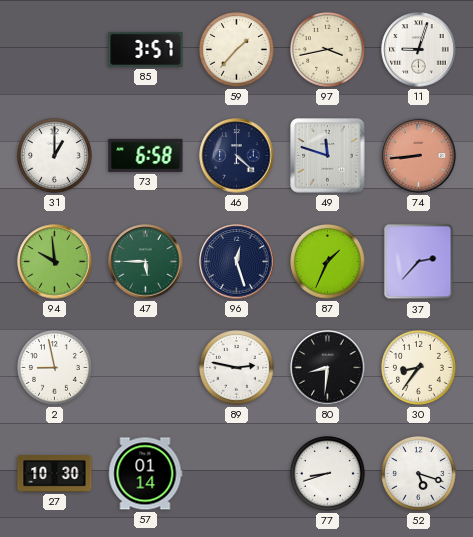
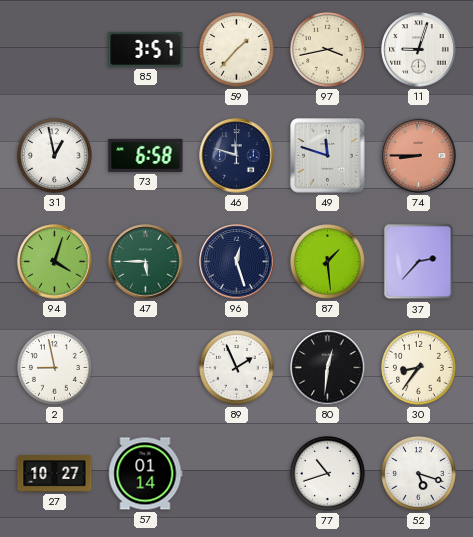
31: 1:00 -> 12:58
46: 4:22 -> 11:48
74: 8:44 -> 8:45
94: 9:59 -> 4:03
87: 1:34 -> 1:29
89: 2:47 -> 1:56
80: 8:31 -> 12:31
27: 10:30 -> 10:27
77: 8:42 -> 10:42
